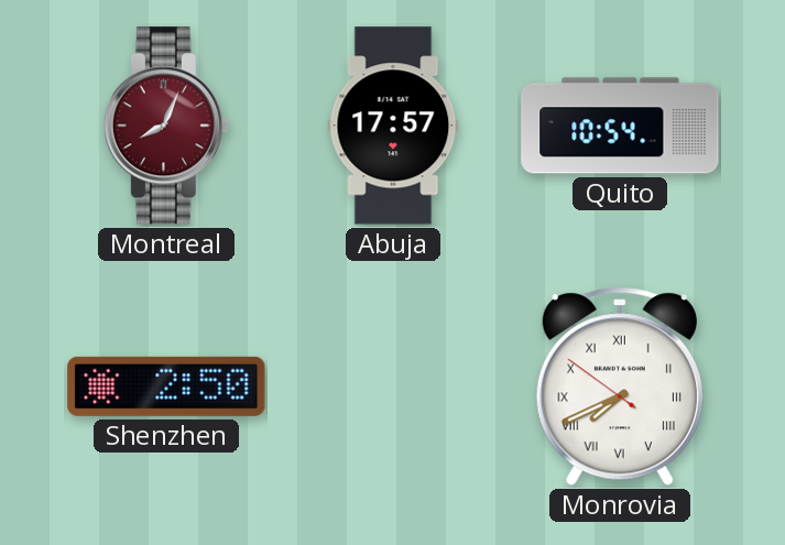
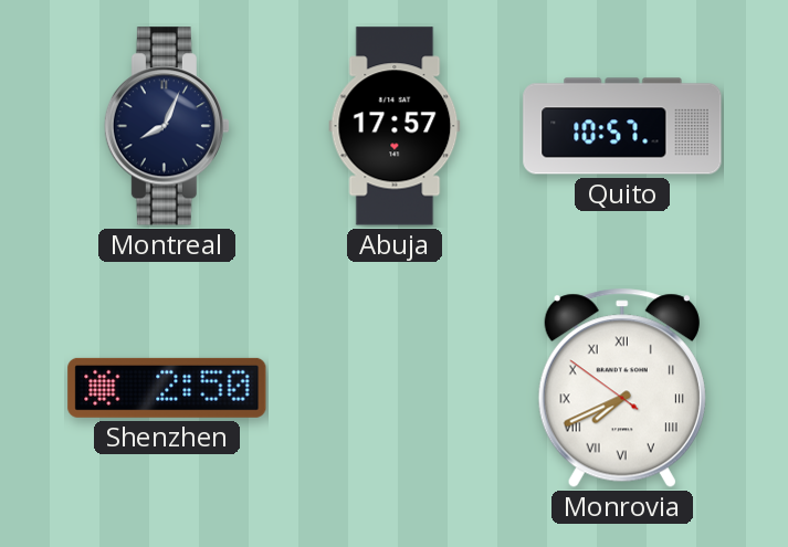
Montreal dial: burgundy -> navy
Quito: 10:54 -> 10:57
